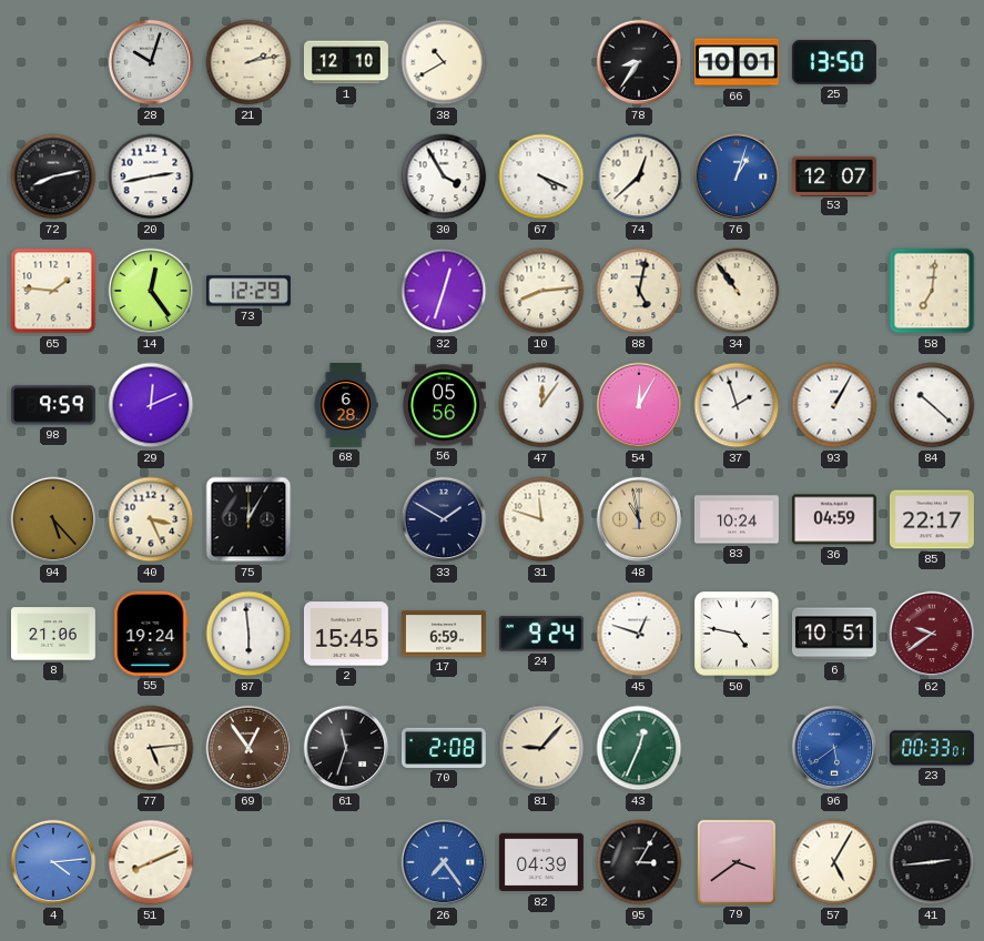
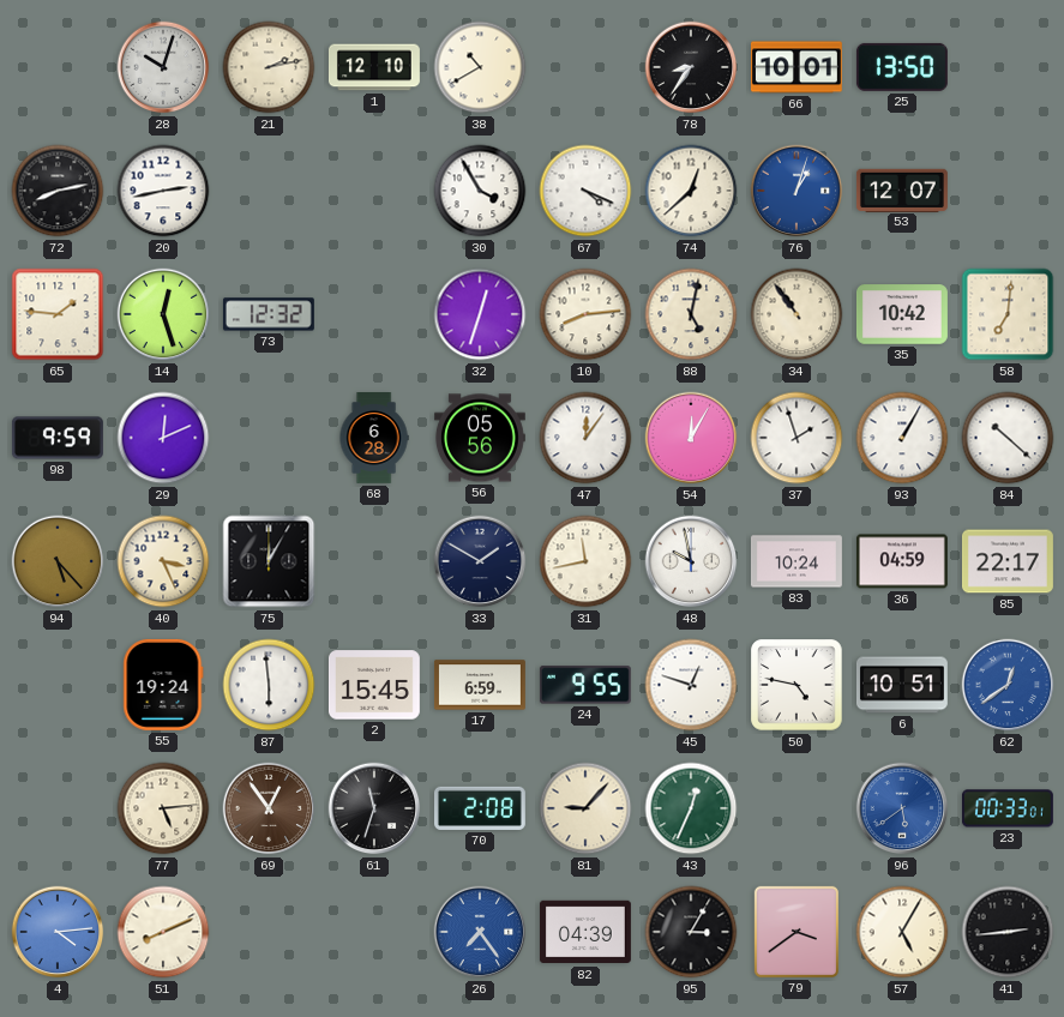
14: 12:24 -> 12:27
73: 12:29 -> 12:32
35: none -> 10:42
31: 11:48 -> 11:43
48: 10:58 -> 9:58
48 dial: champagne -> white
8: 21:06 -> none
24: 9:24 -> 9:55
62: 9:39 -> 12:39
62 dial: burgundy -> blue
